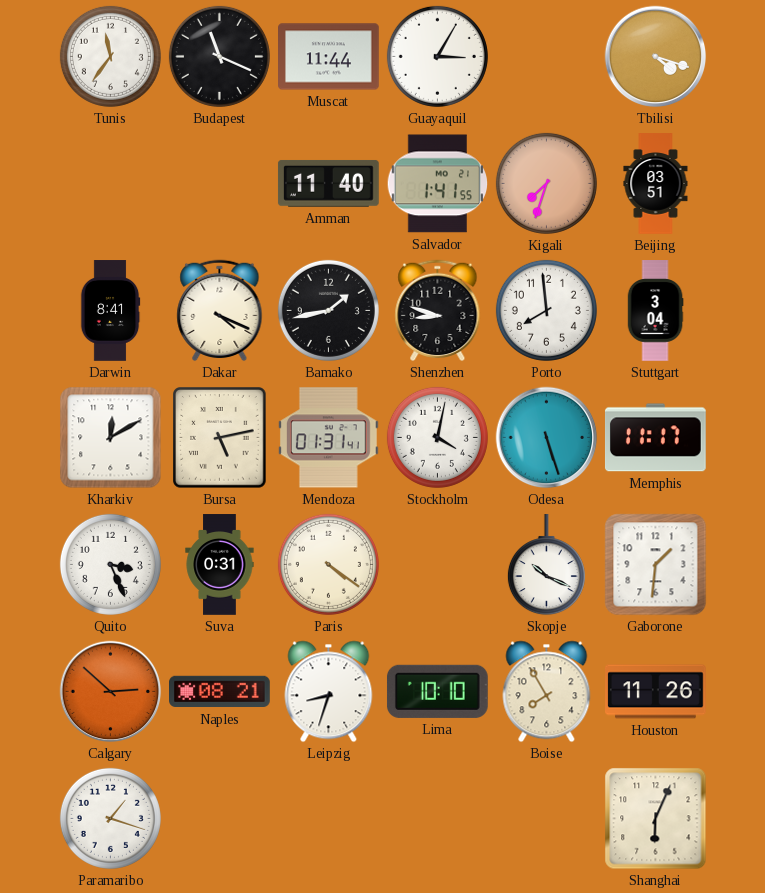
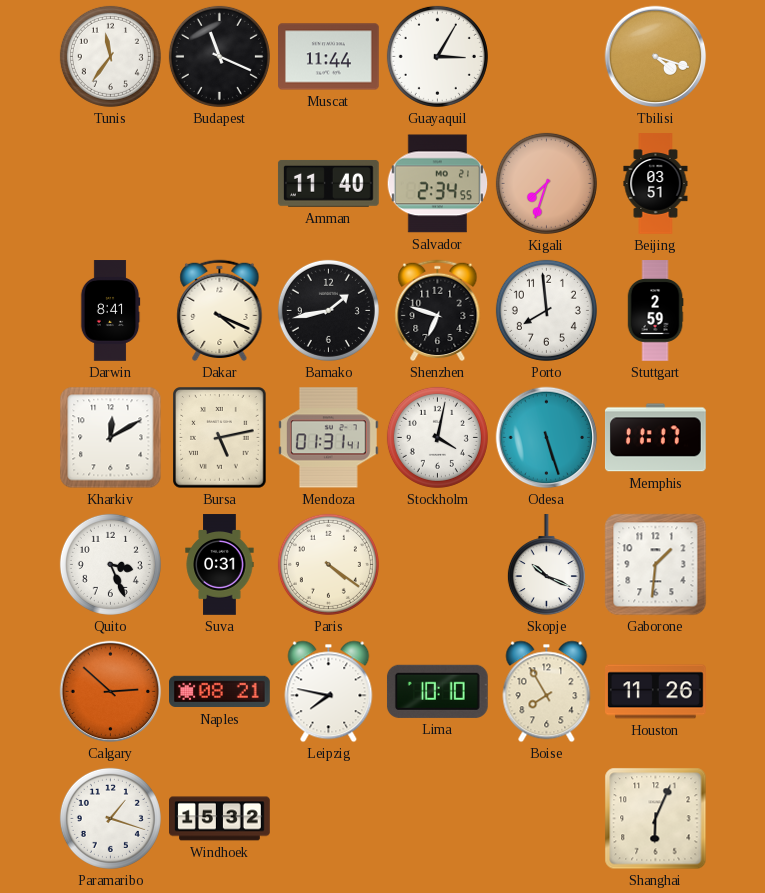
Salvador: 1:41 -> 2:34
Shenzhen: 8:48 -> 6:48
Stuttgart: 3:04 -> 2:59
Leipzig: 8:33 -> 7:47
Windhoek: none -> 15:32
